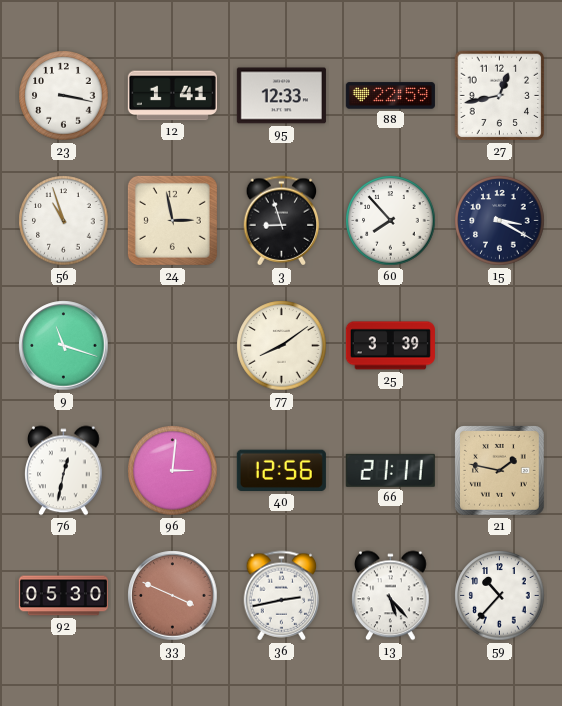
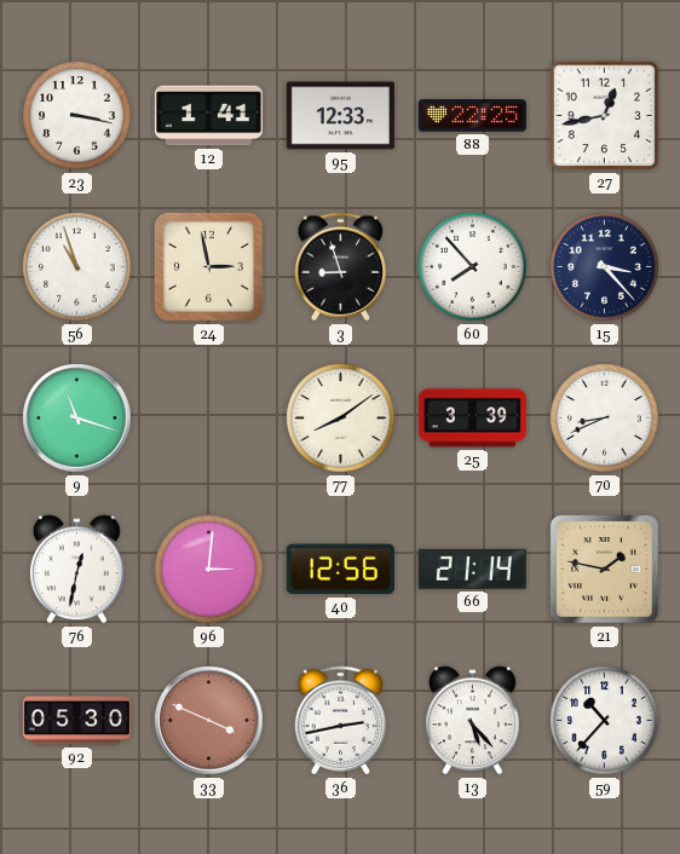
88: 22:59 -> 22:25
15: 3:20 -> 3:23
70: none -> 8:41
66: 21:11 -> 21:14
